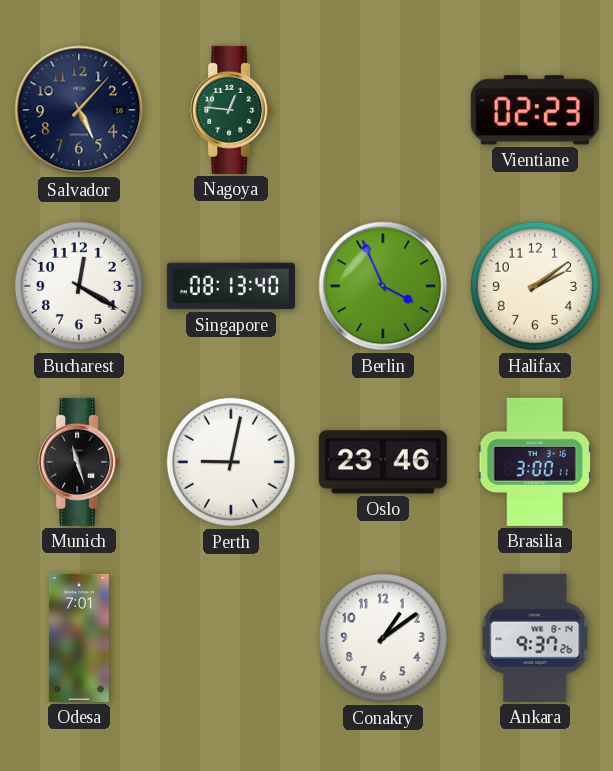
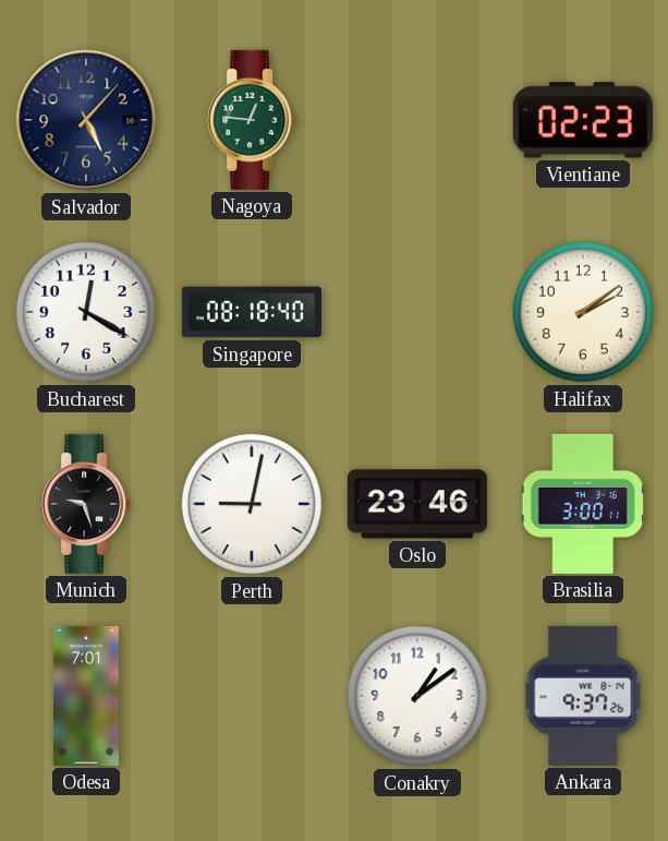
Singapore: 08:13 -> 08:18
Berlin: 3:56 -> none
Munich: 11:27 -> 9:27
